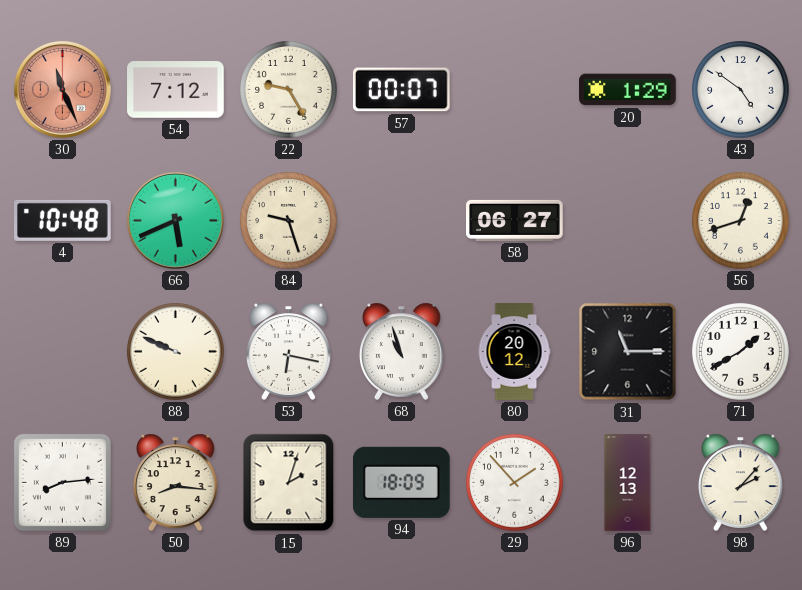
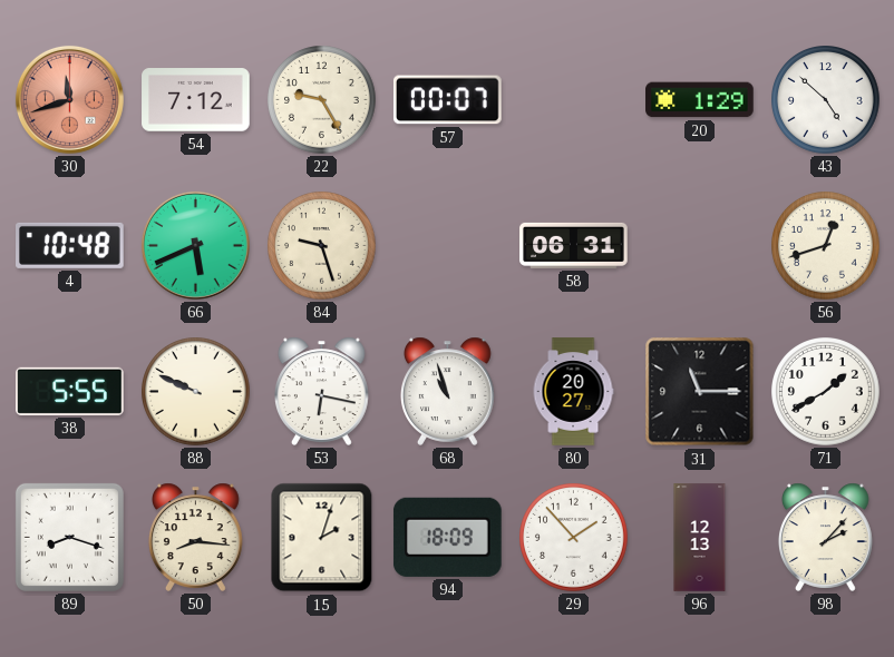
30: 11:26 -> 11:42
43: 4:51 -> 4:52
58: 06:27 -> 06:31
38: none -> 5:55
80: 20:12 -> 20:27
89: 8:14 -> 8:18
